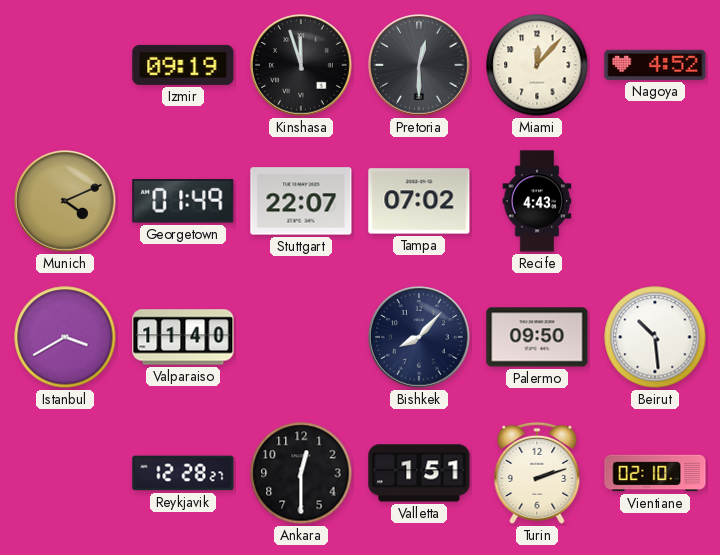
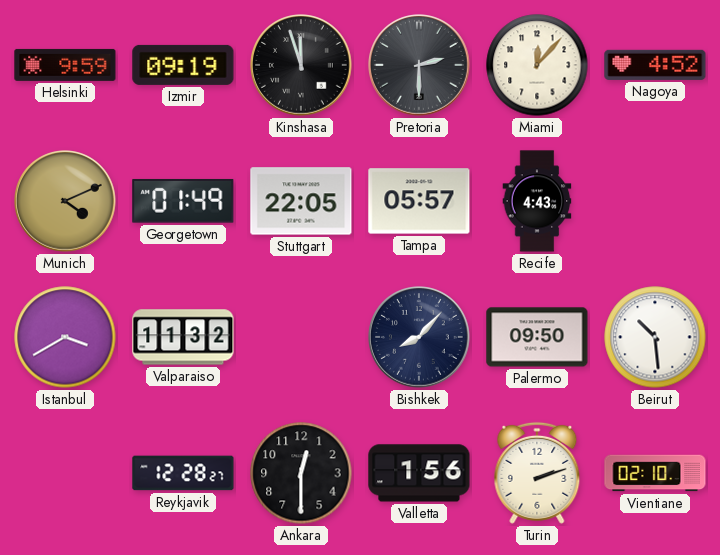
Helsinki: none -> 9:59
Pretoria: 12:30 -> 2:30
Stuttgart: 22:07 -> 22:05
Tampa: 07:02 -> 05:57
Valparaiso: 11:40 -> 11:32
Valletta: 1:51 -> 1:56
